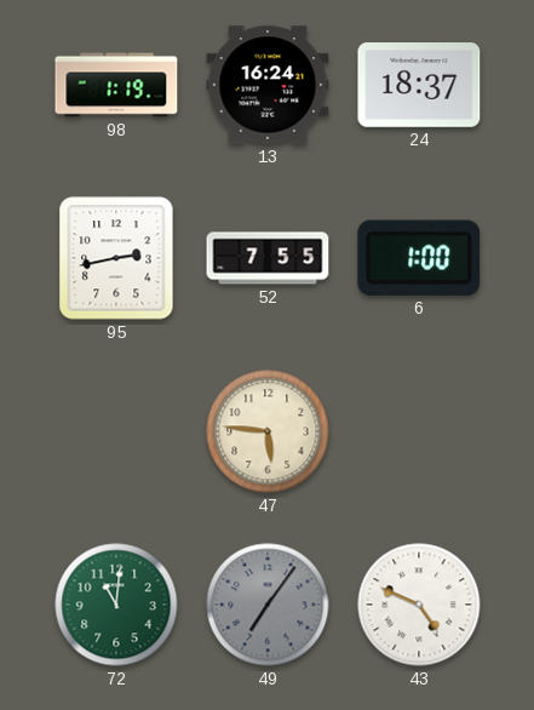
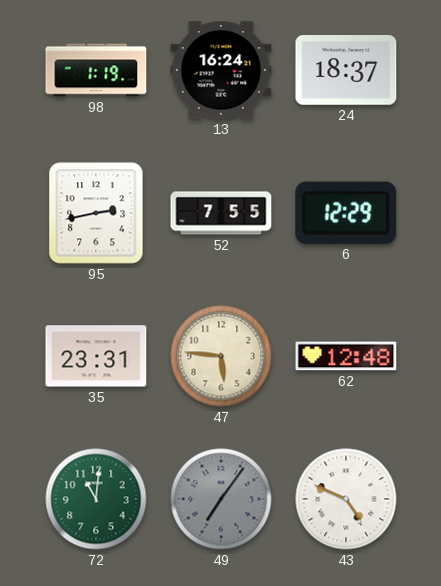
6: 1:00 -> 12:29
35: none -> 23:31
62: none -> 12:48
